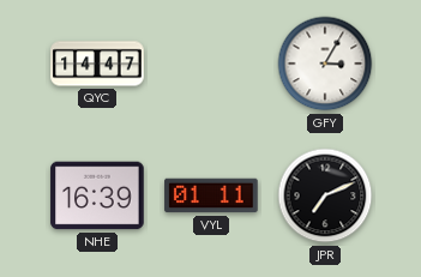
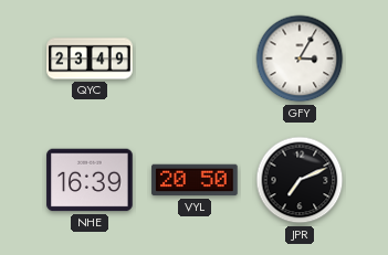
QYC: 14:47 -> 23:49
VYL: 01:11 -> 20:50
